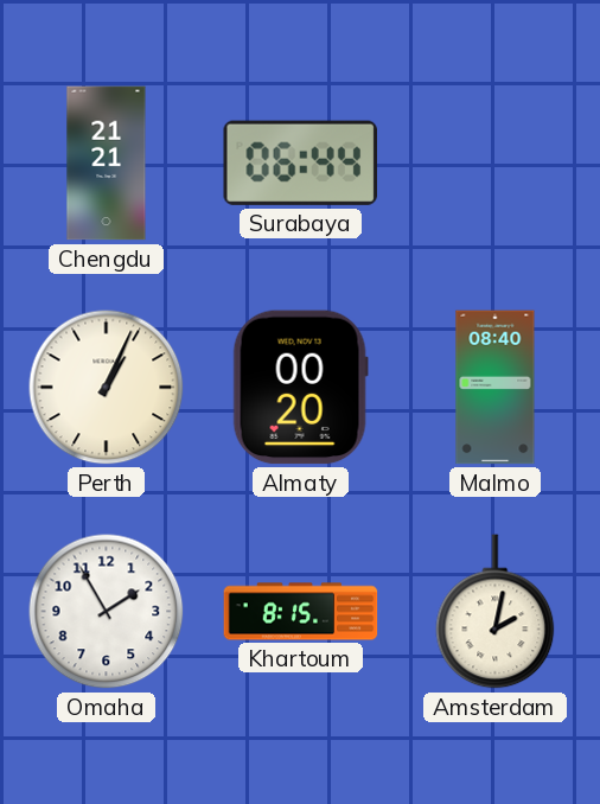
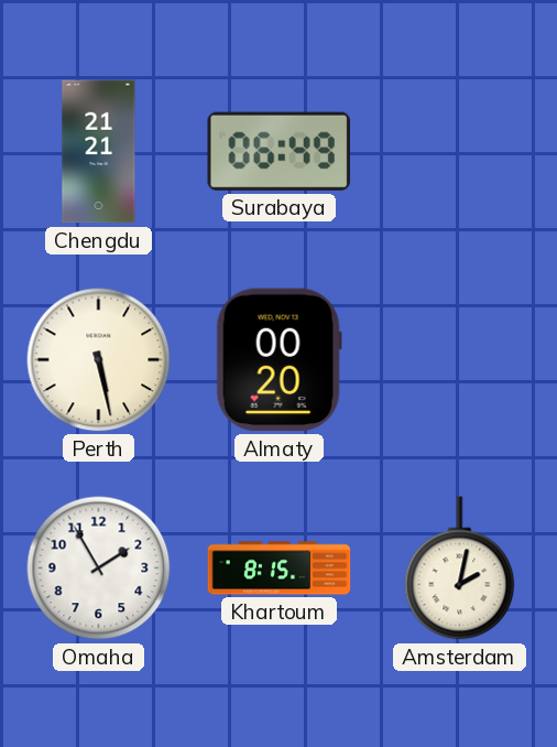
Surabaya: 06:44 -> 06:49
Perth: 1:04 -> 5:28
Malmo: 08:40 -> none
